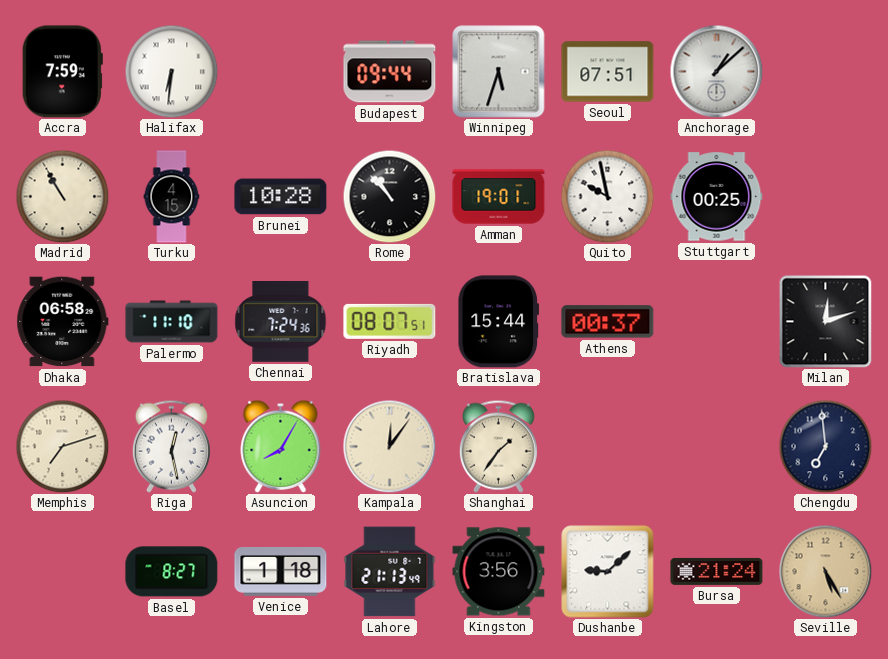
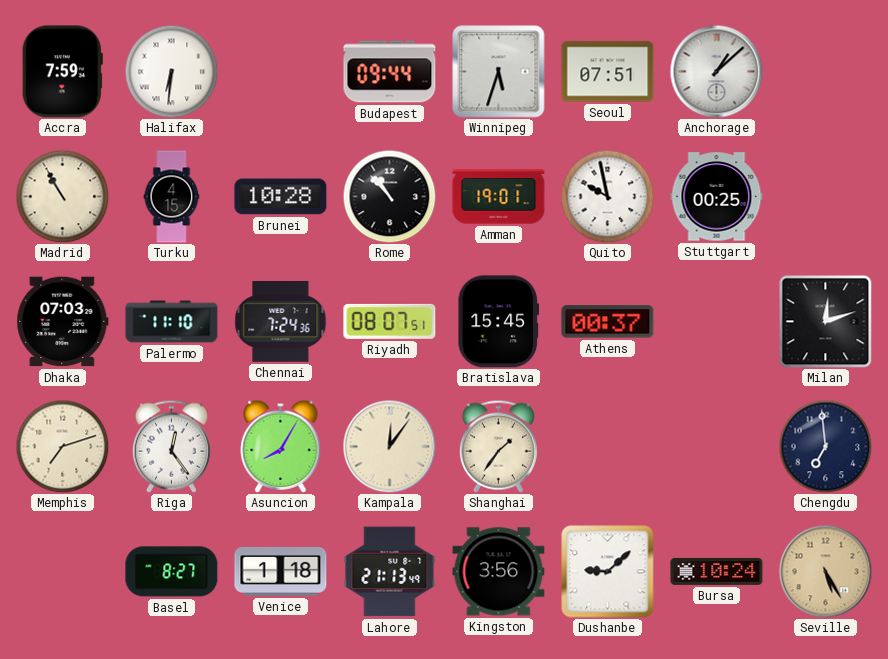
Dhaka: 06:58 -> 07:03
Bratislava: 15:44 -> 15:45
Riga: 12:28 -> 12:24
Bursa: 21:24 -> 10:24
